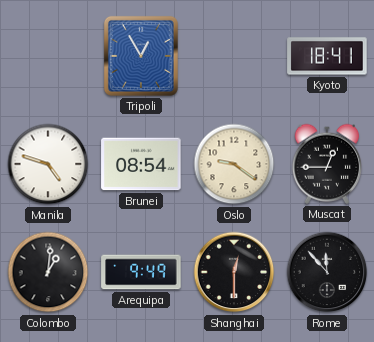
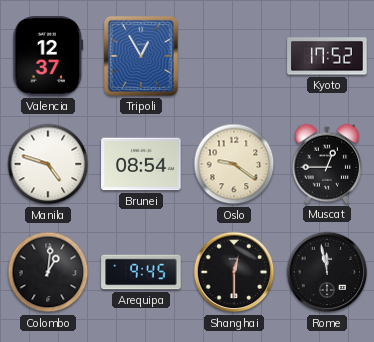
Valencia: none -> 12:37
Kyoto: 18:41 -> 17:52
Arequipa: 9:49 -> 9:45
Rome: 11:53 -> 11:58
